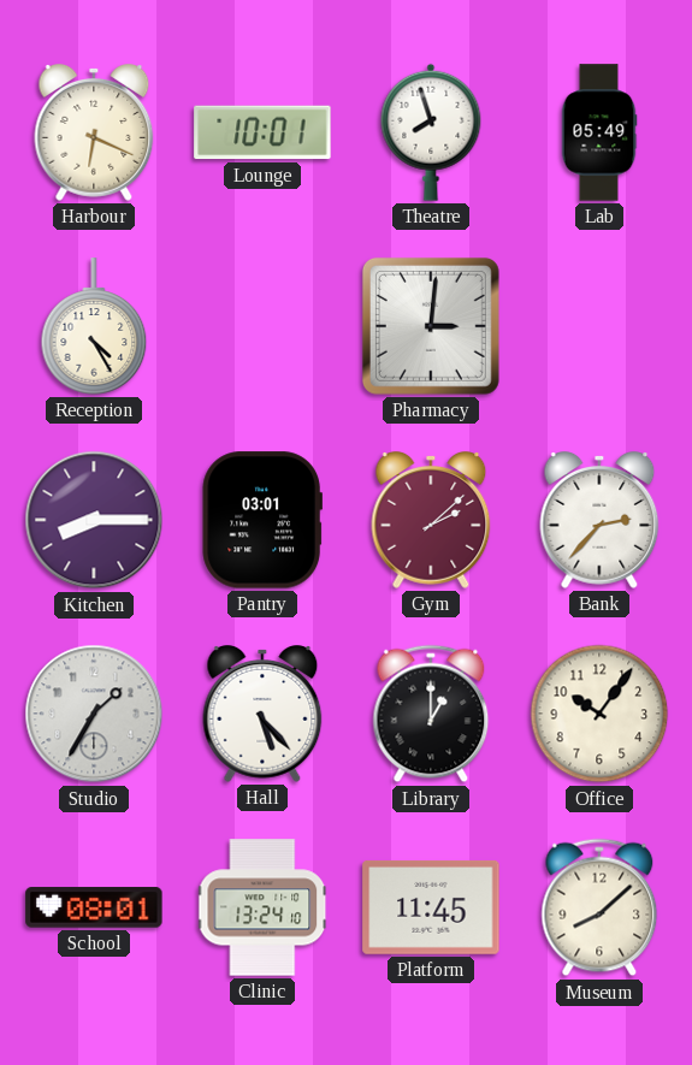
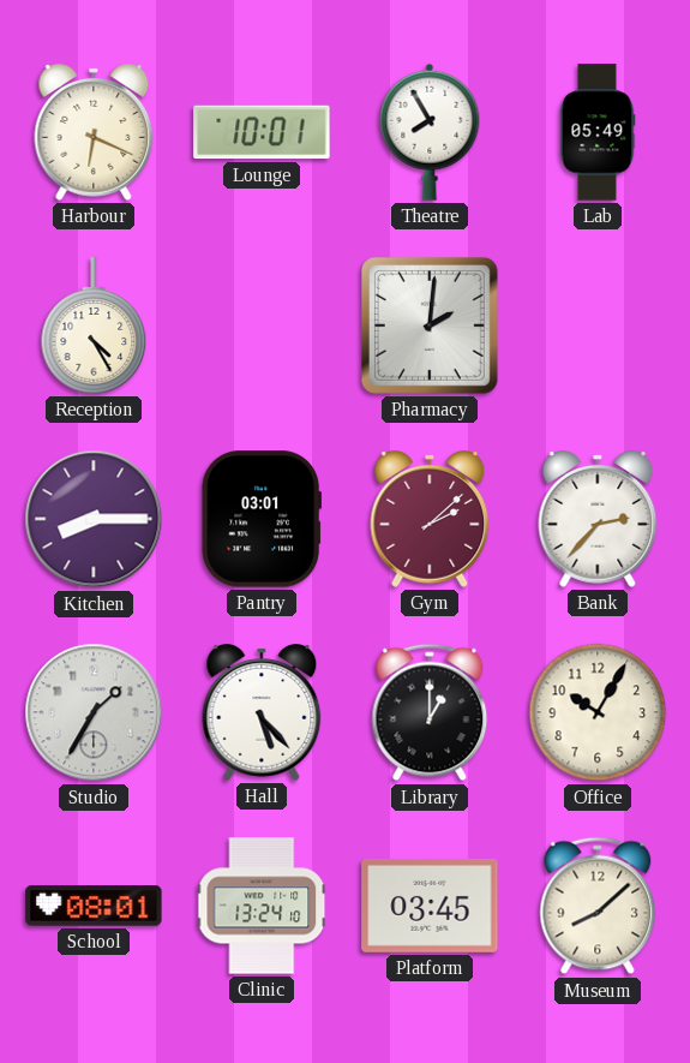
Theatre: 7:57 -> 7:55
Pharmacy: 3:01 -> 2:01
Office: 10:06 -> 10:05
Platform: 11:45 -> 03:45
